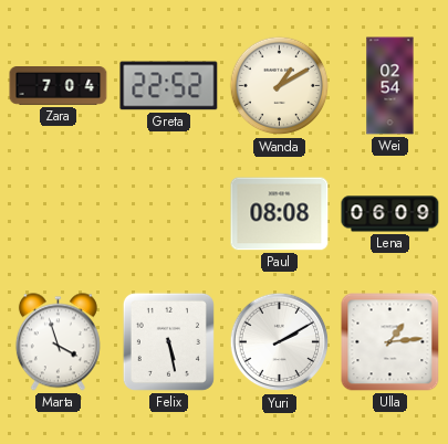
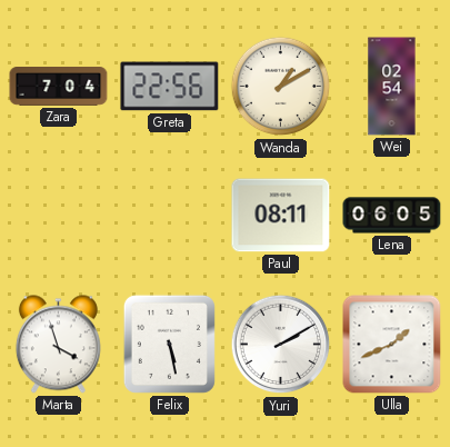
Greta: 22:52 -> 22:56
Paul: 08:08 -> 08:11
Lena: 06:09 -> 06:05
Ulla: 1:14 -> 1:41
